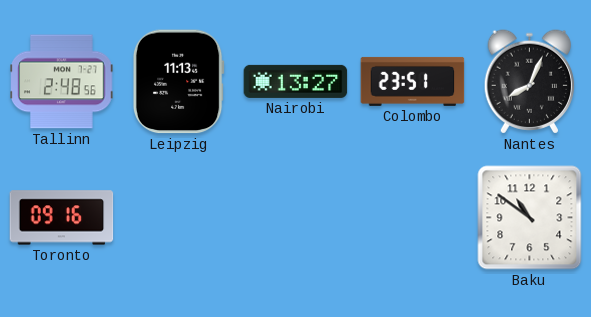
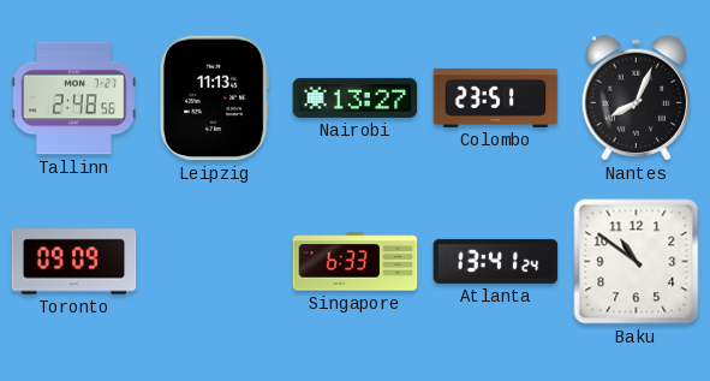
Toronto: 09:16 -> 09:09
Singapore: none -> 6:33
Atlanta: none -> 13:41
